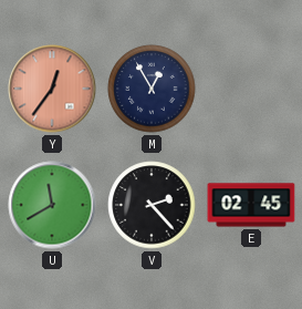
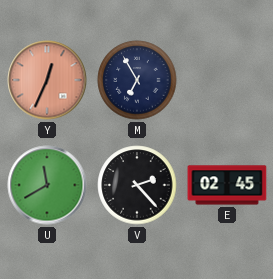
Y: 12:36 -> 12:34
M: 12:55 -> 6:55
